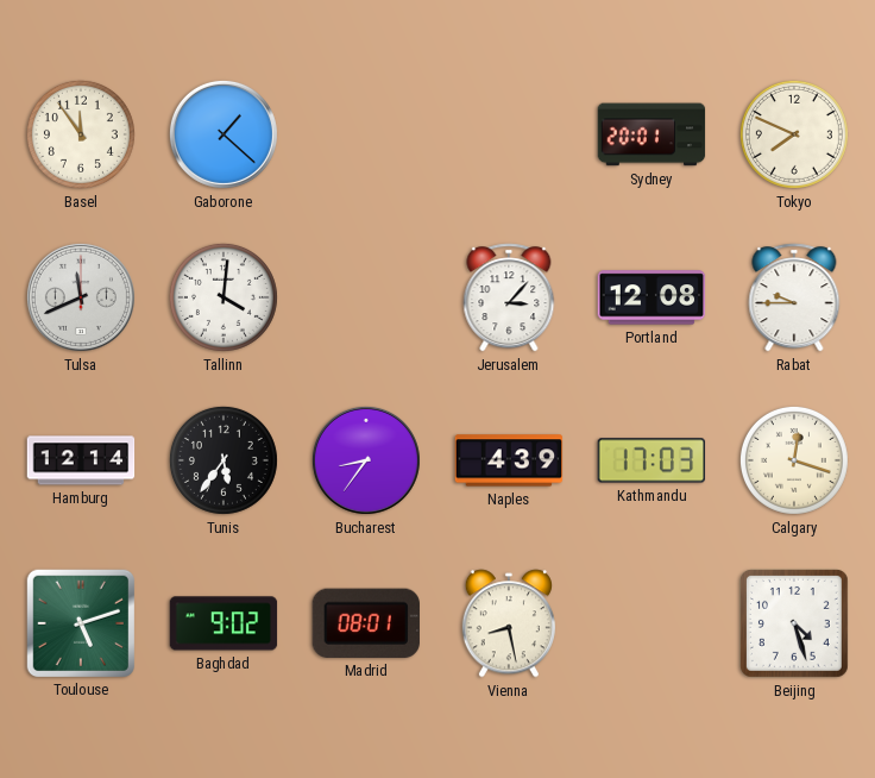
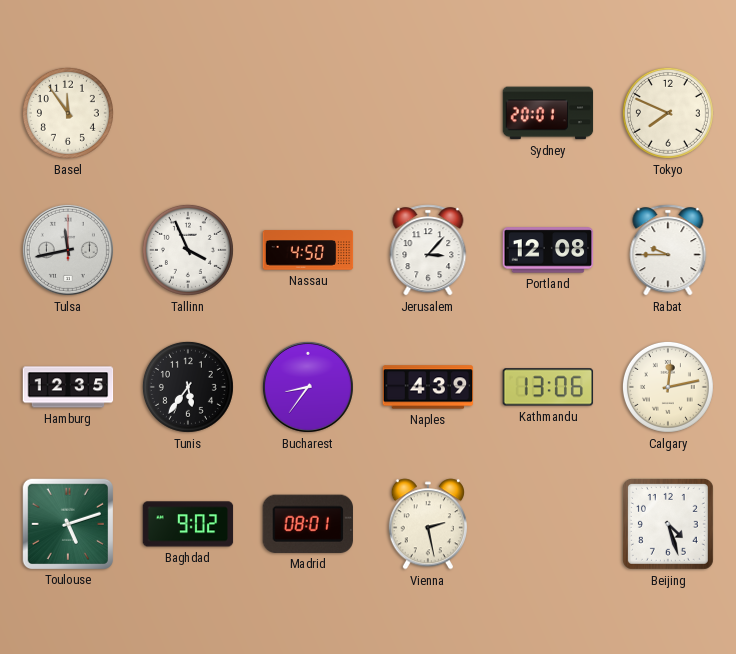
Gaborone: 1:22 -> none
Tulsa: 11:41 -> 11:43
Tallinn: 4:01 -> 3:56
Nassau: none -> 4:50
Hamburg: 12:14 -> 12:35
Kathmandu: 17:03 -> 13:06
Calgary: 12:18 -> 12:13
Vienna: 8:28 -> 2:28
